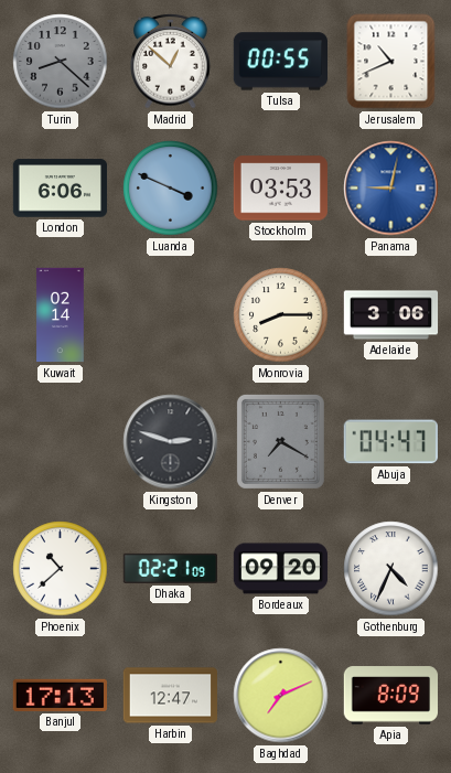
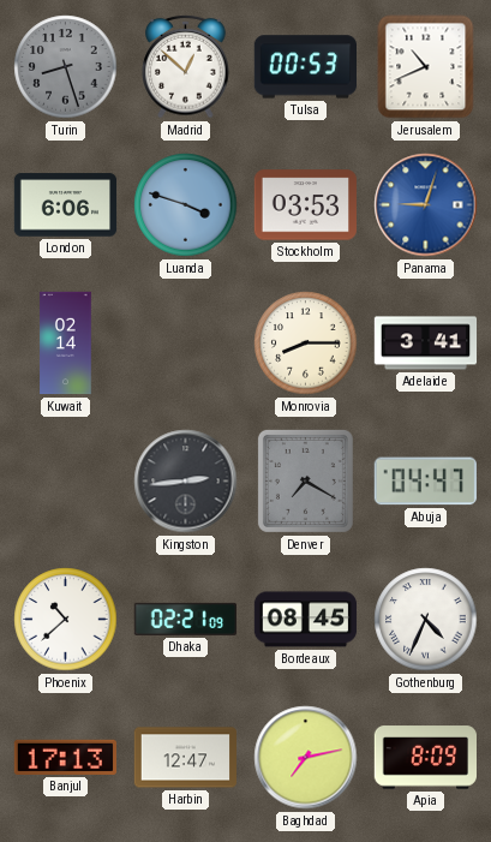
Turin: 8:22 -> 8:27
Tulsa: 00:55 -> 00:53
Luanda: 3:49 -> 3:48
Panama: 9:02 -> 9:03
Adelaide: 3:06 -> 3:41
Kingston: 2:48 -> 2:44
Bordeaux: 09:20 -> 08:45
Baghdad: 7:11 -> 7:13
